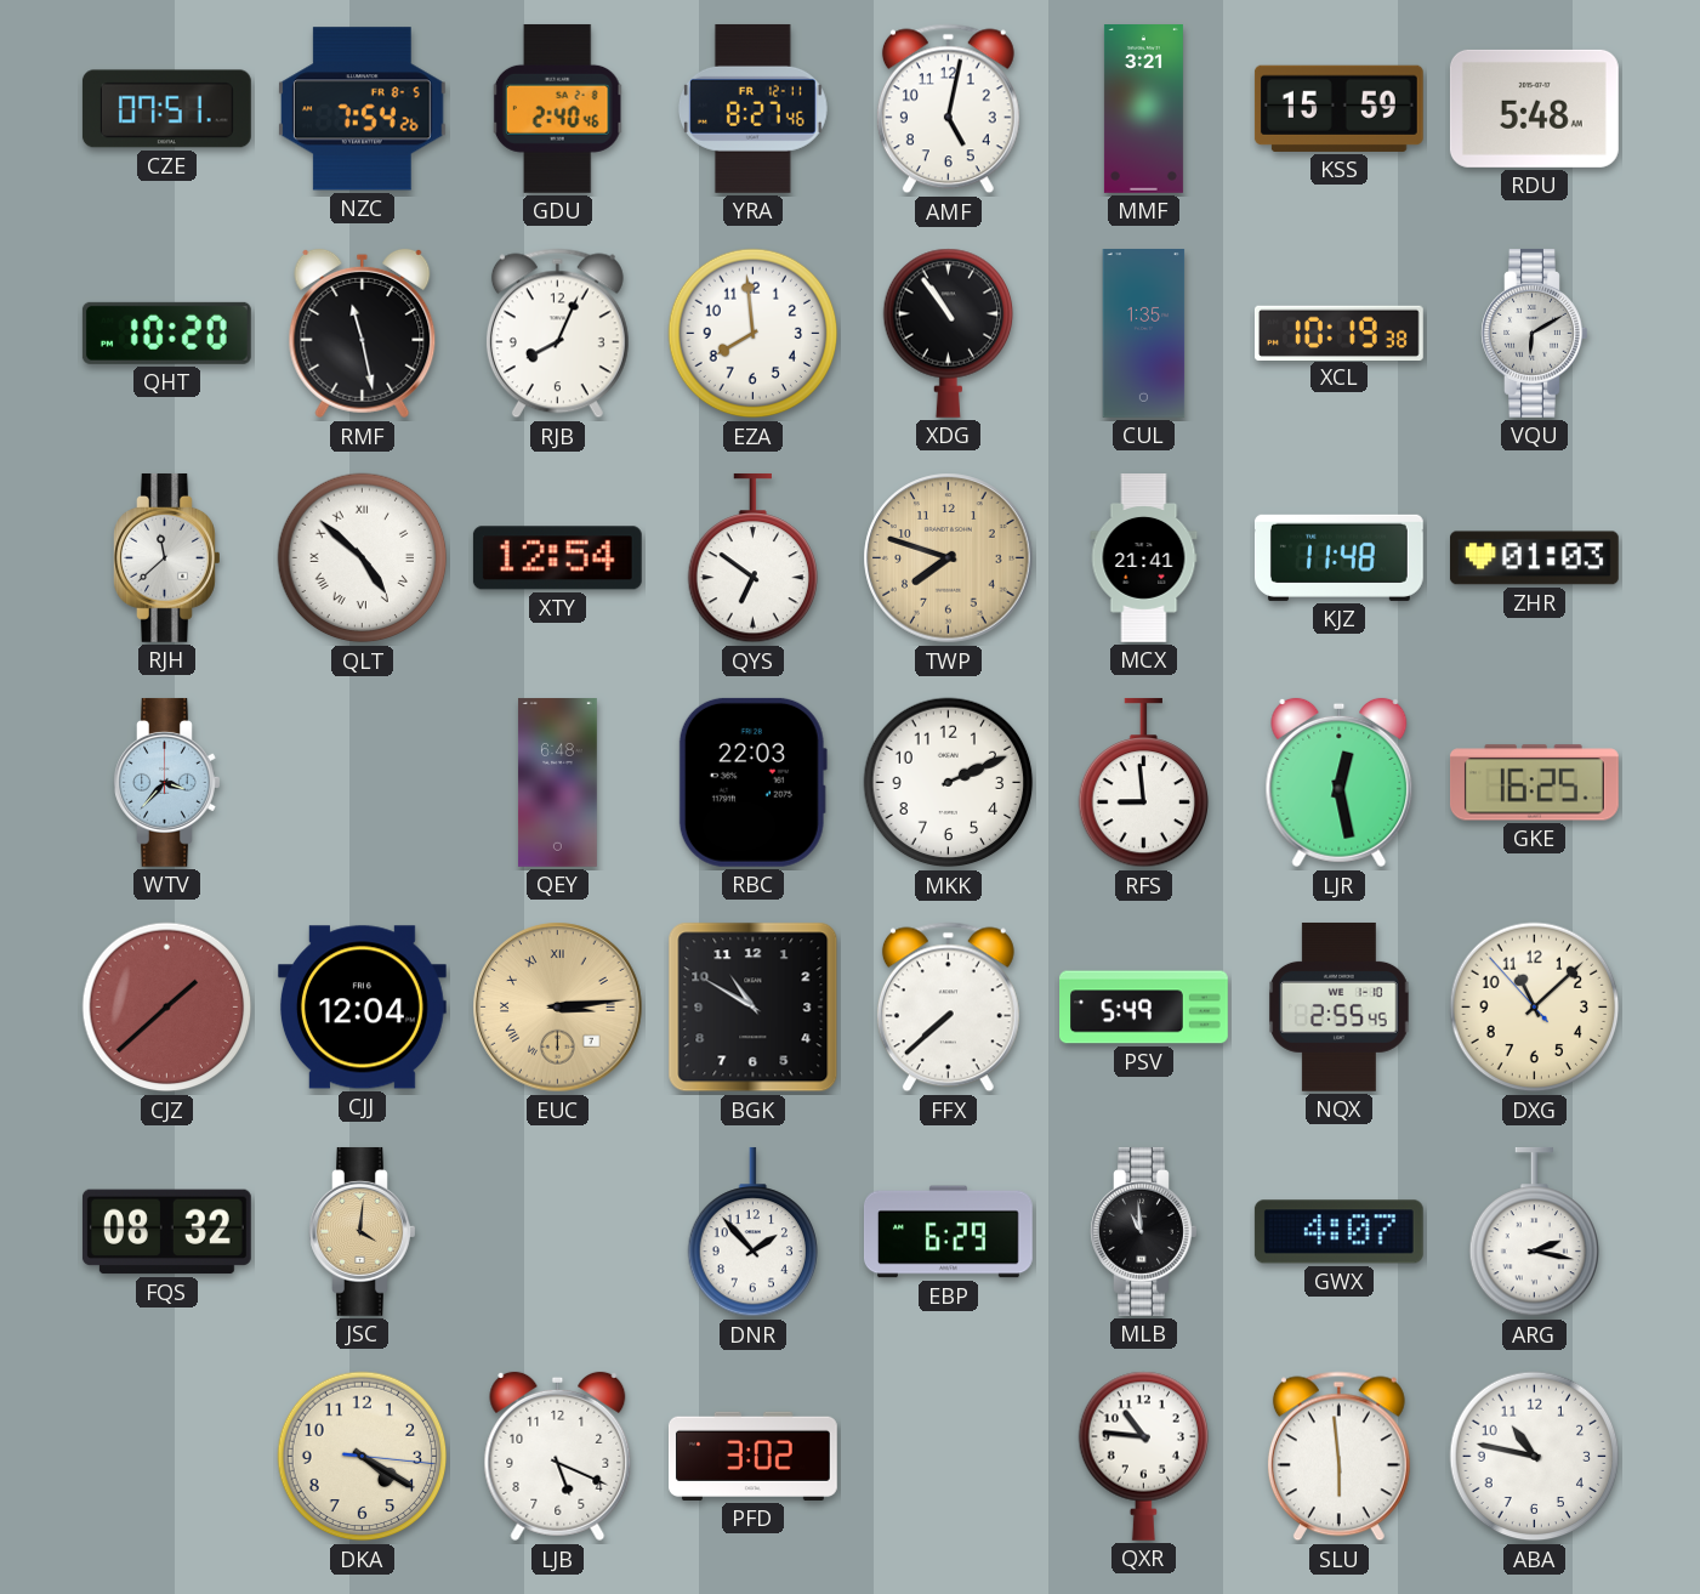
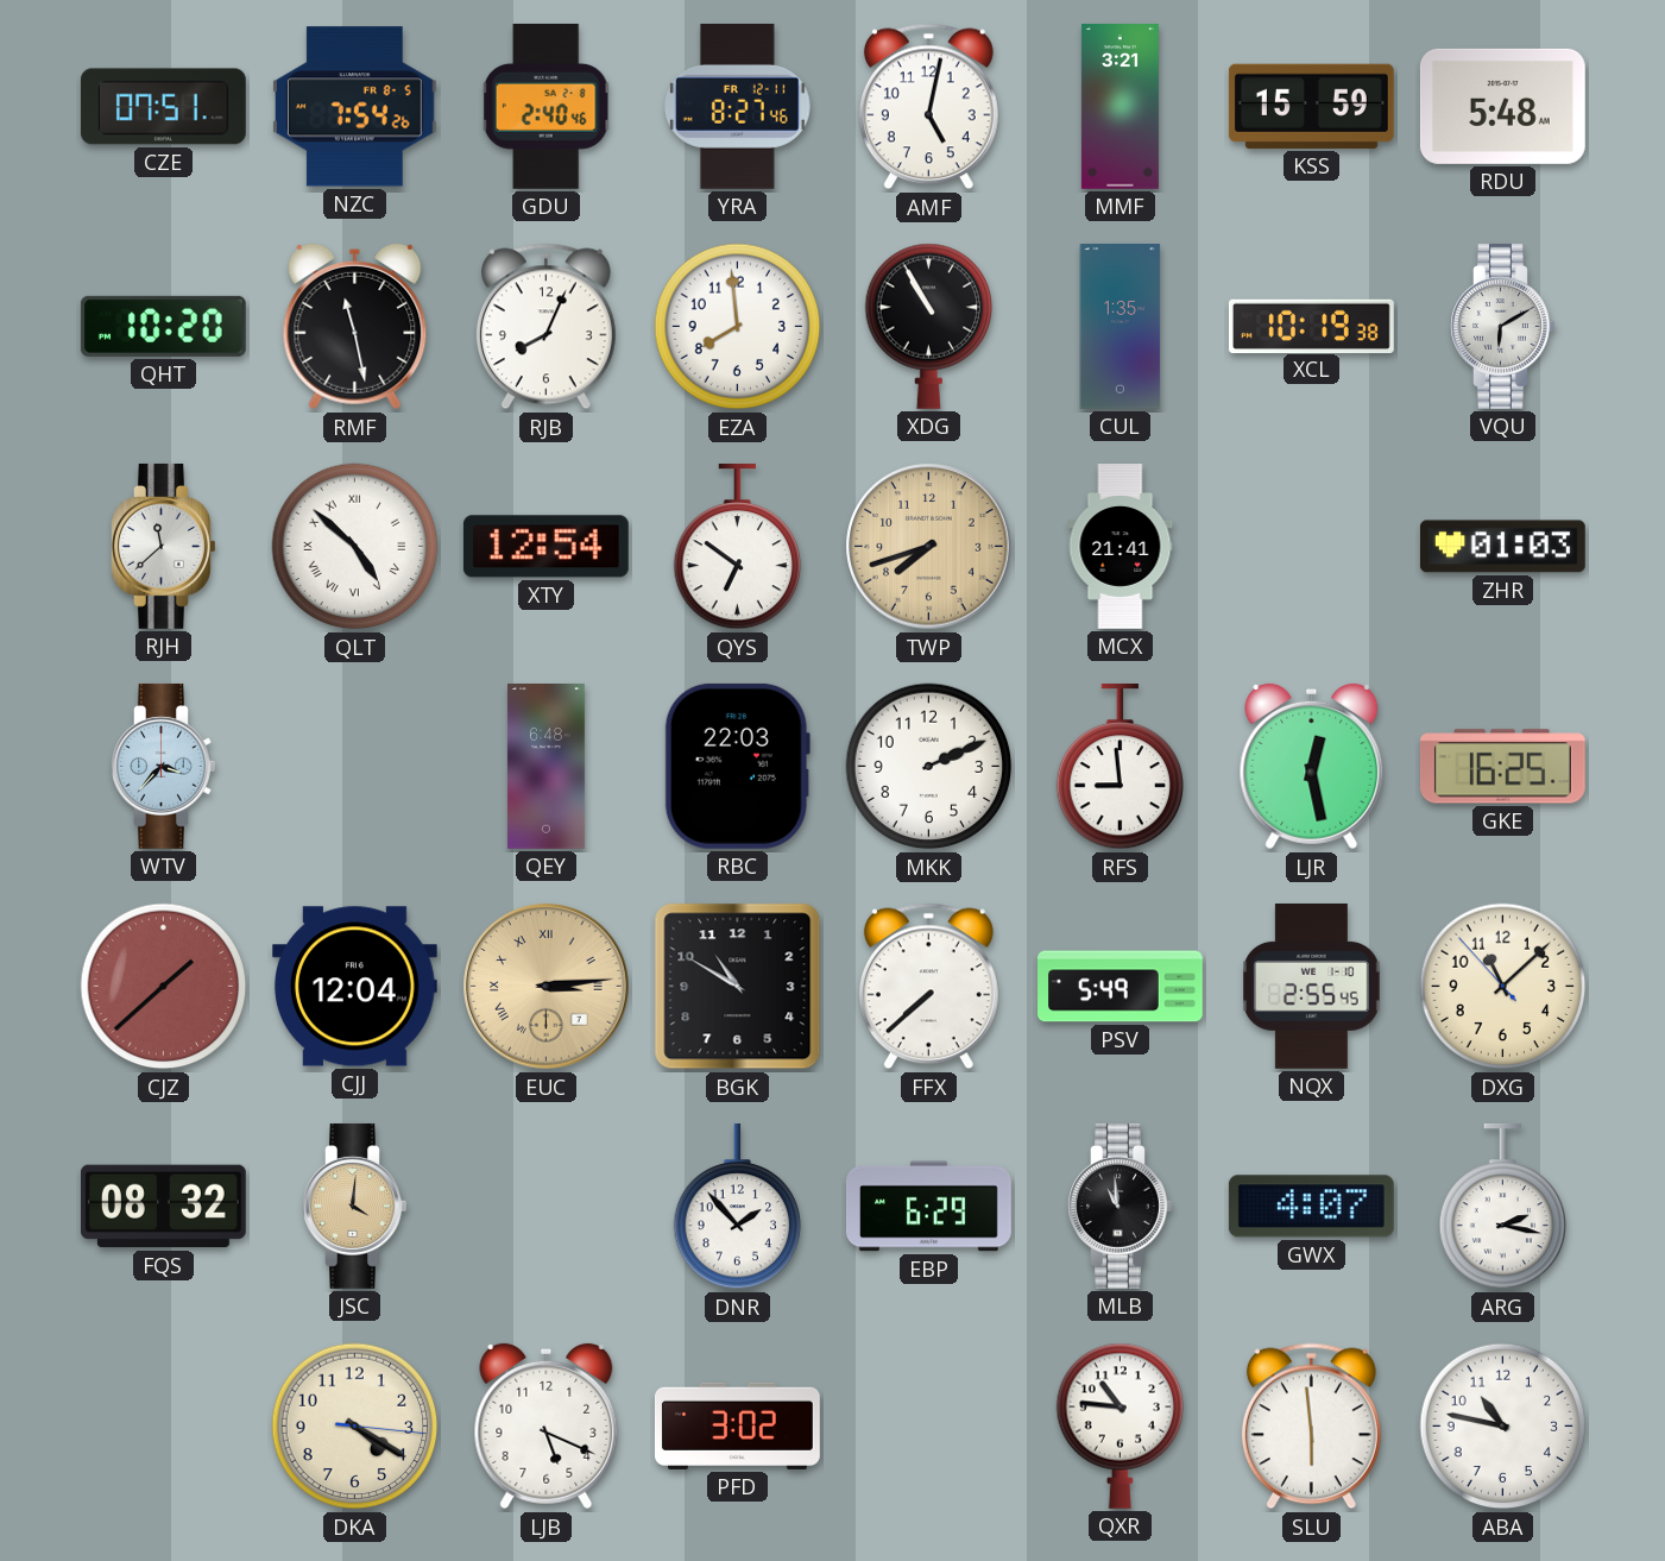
XDG: 10:54 -> 10:55
TWP: 7:48 -> 7:42
KJZ: 11:48 -> none
